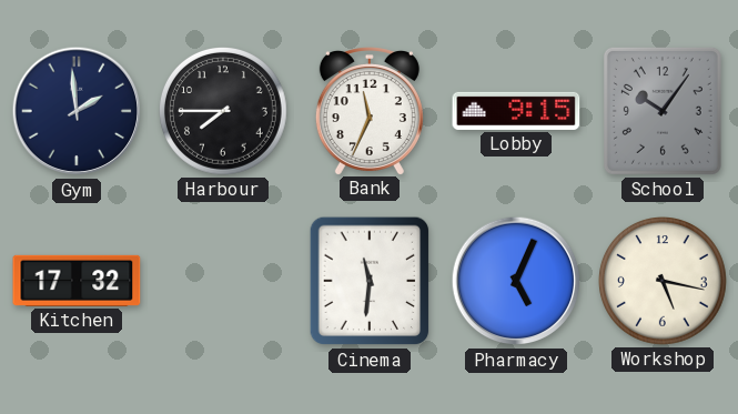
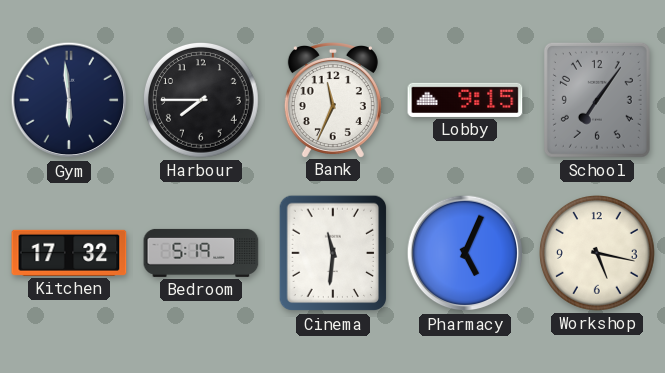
Gym: 1:59 -> 5:59
School: 10:06 -> 7:06
Bedroom: none -> 5:19
